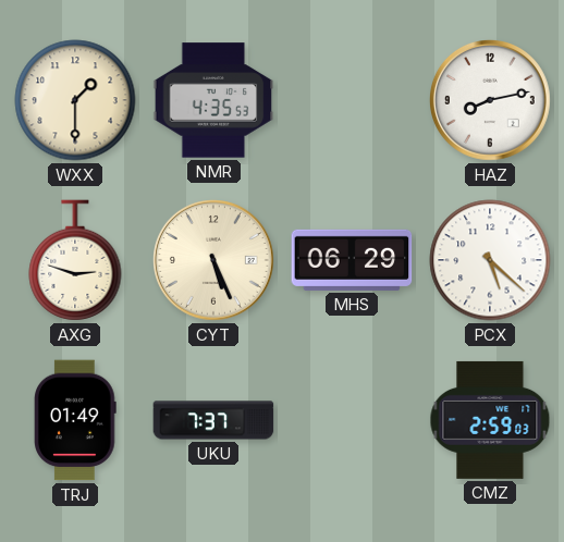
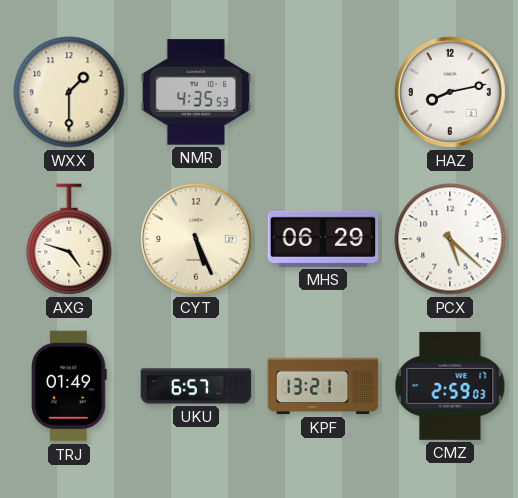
AXG: 2:48 -> 4:48
UKU: 7:37 -> 6:57
KPF: none -> 13:21
